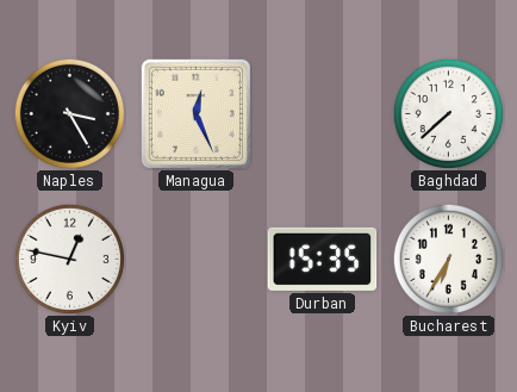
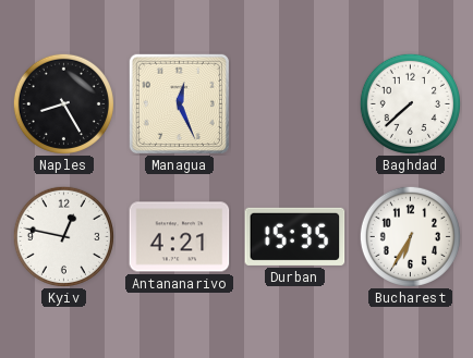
Naples: 3:25 -> 8:25
Antananarivo: none -> 4:21
